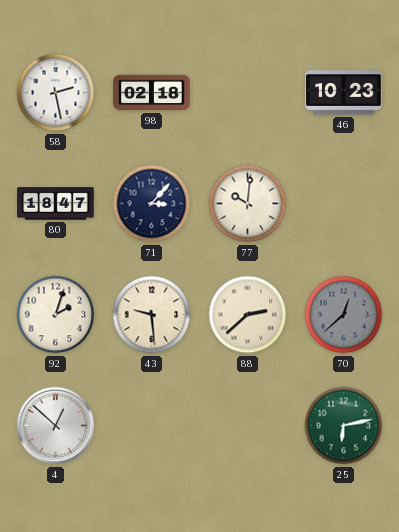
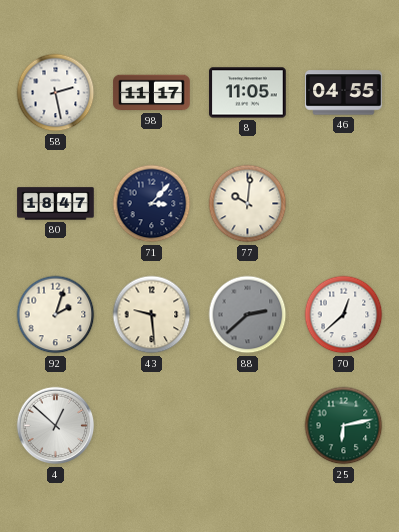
98: 02:18 -> 11:17
8: none -> 11:05
46: 10:23 -> 04:55
88 dial: cream -> grey
70 dial: grey -> white
